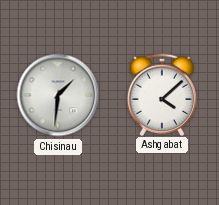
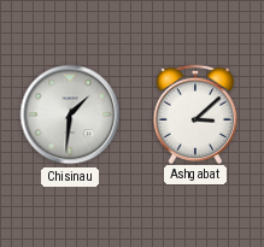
Ashgabat: 4:08 -> 3:08
